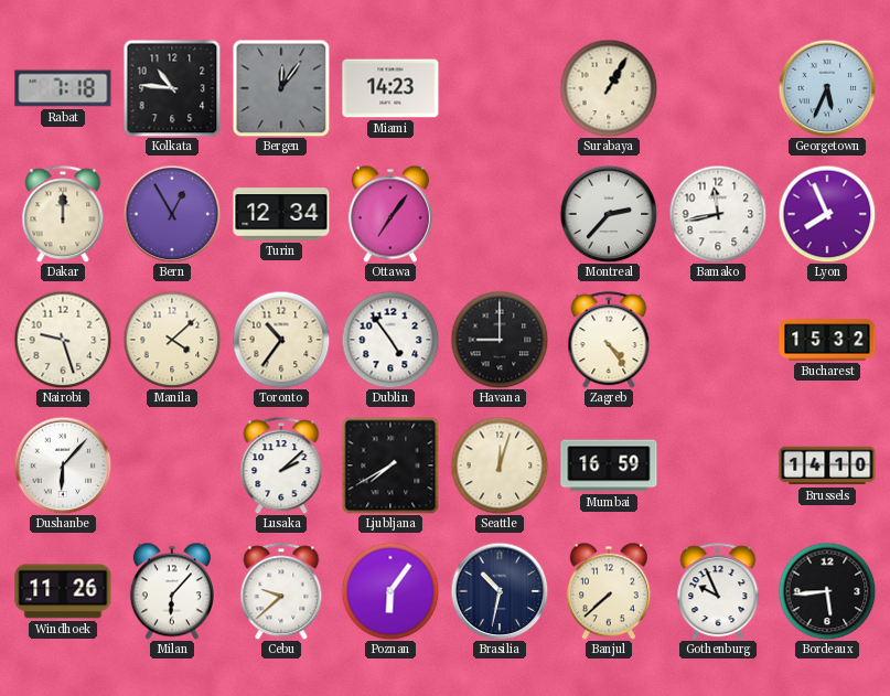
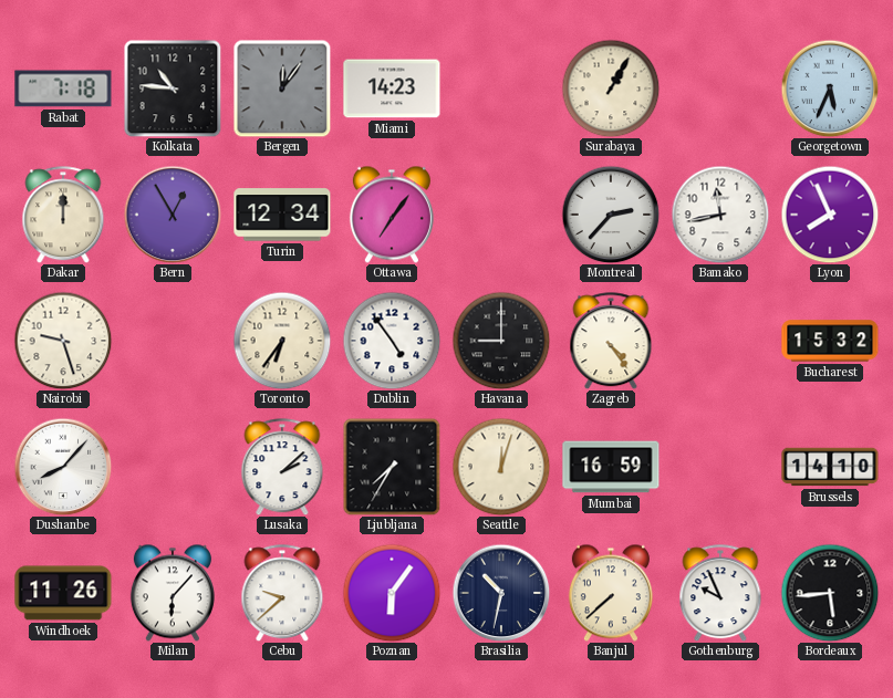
Manila: 4:08 -> none
Toronto: 10:36 -> 6:36
Dushanbe: 6:07 -> 8:07
Ljubljana: 7:40 -> 7:35
